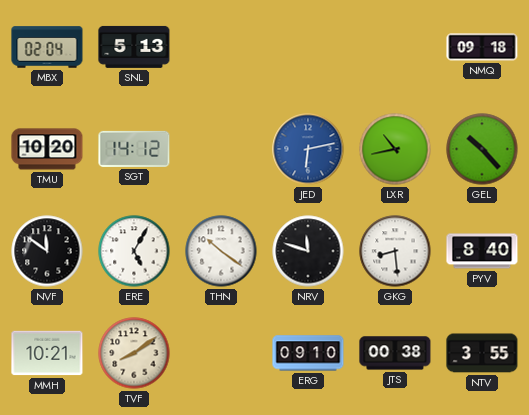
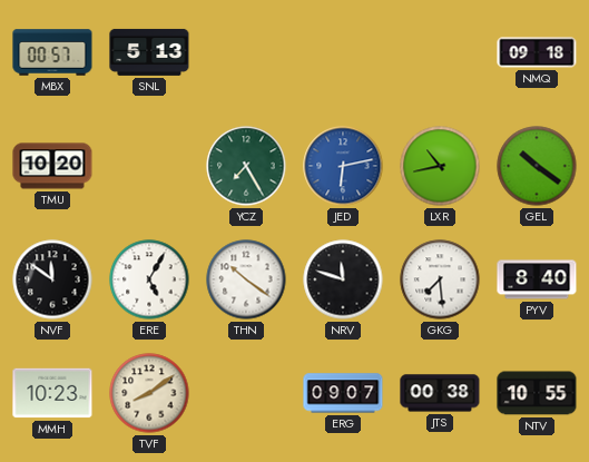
MBX: 02:04 -> 00:57
SGT: 14:12 -> none
YCZ: none -> 7:25
GEL: 10:23 -> 10:21
GKG: 8:29 -> 7:29
MMH: 10:21 -> 10:23
ERG: 09:10 -> 09:07
NTV: 3:55 -> 10:55
